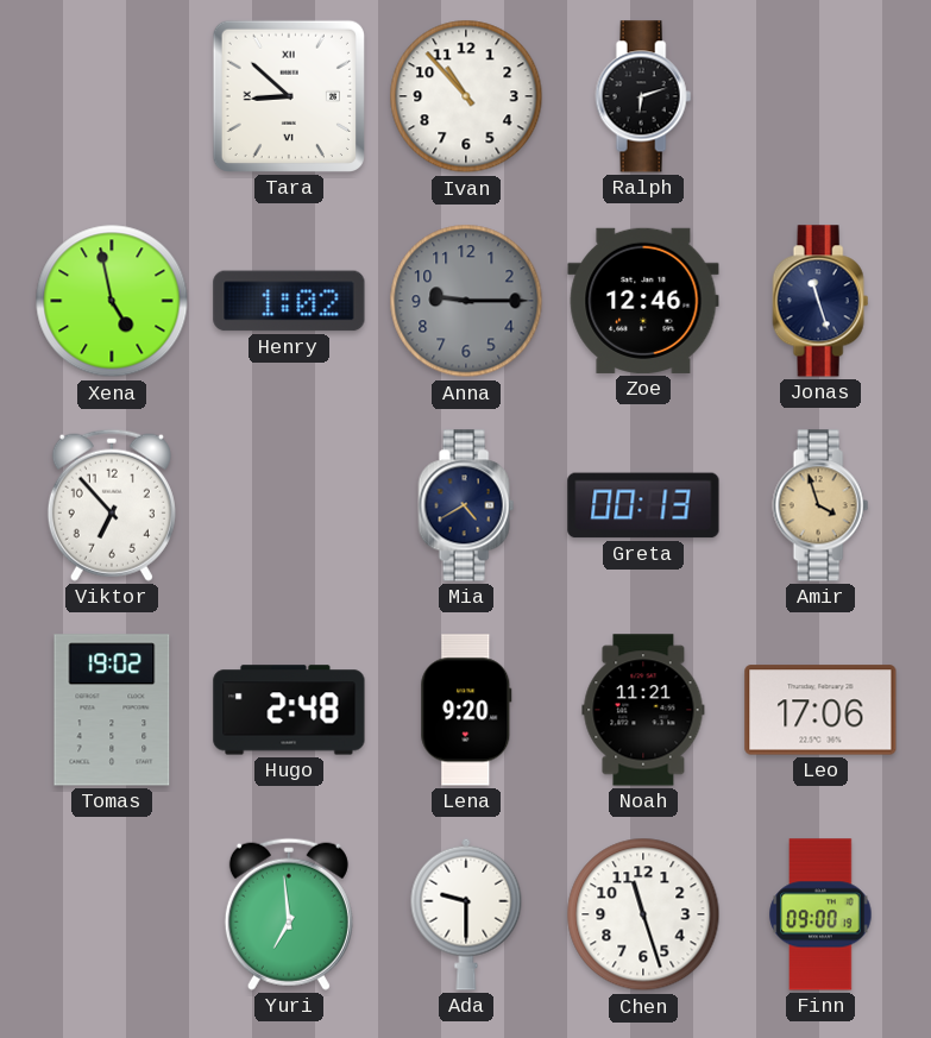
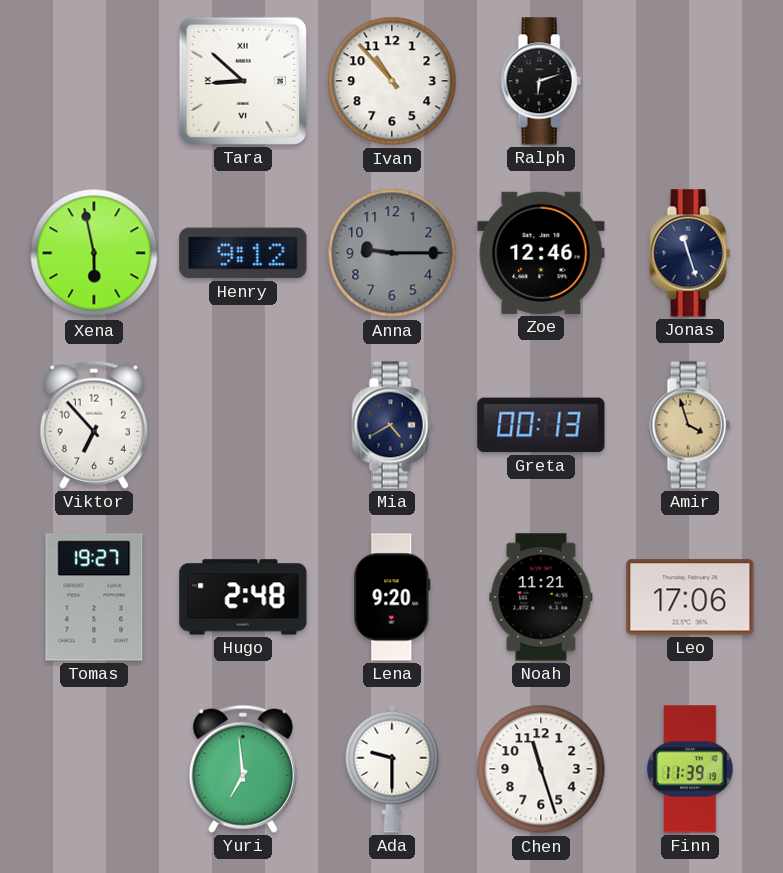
Xena: 4:58 -> 5:58
Henry: 1:02 -> 9:12
Tomas: 19:02 -> 19:27
Finn: 09:00 -> 11:39
